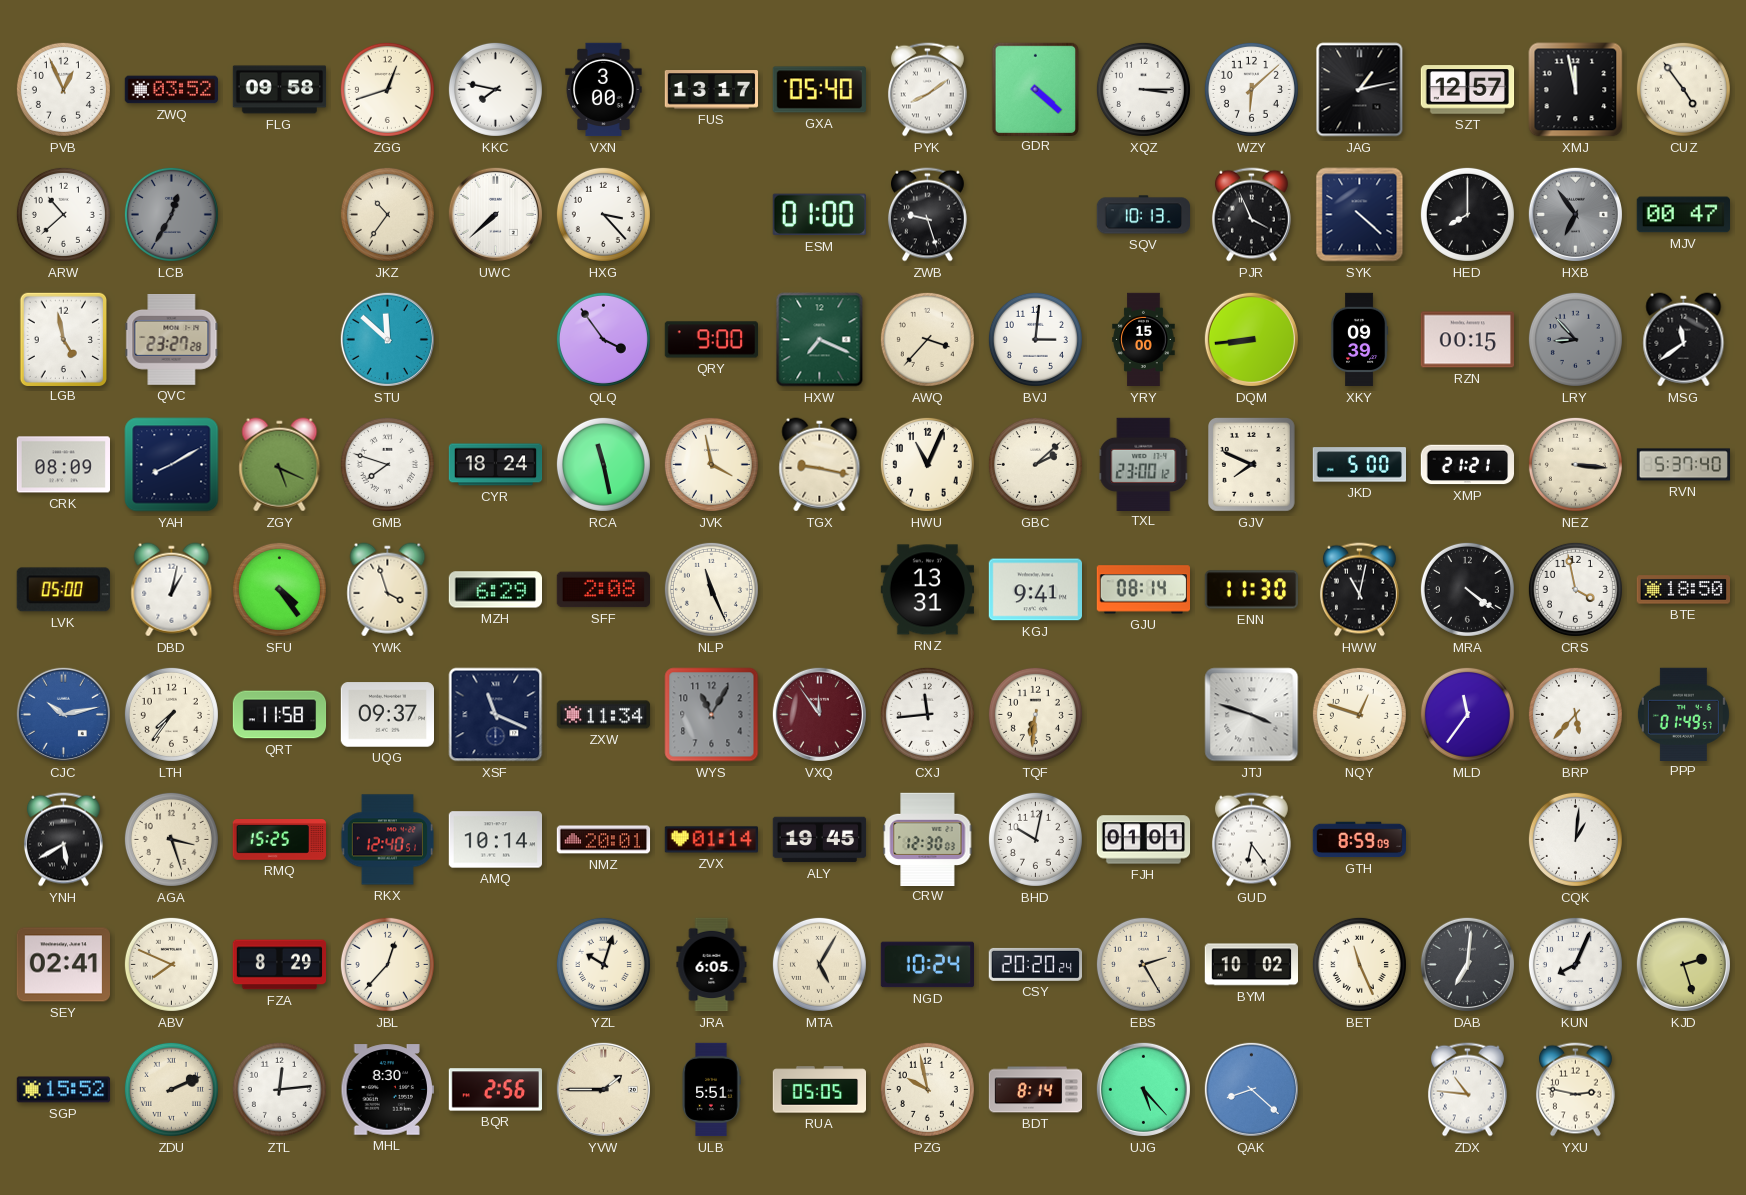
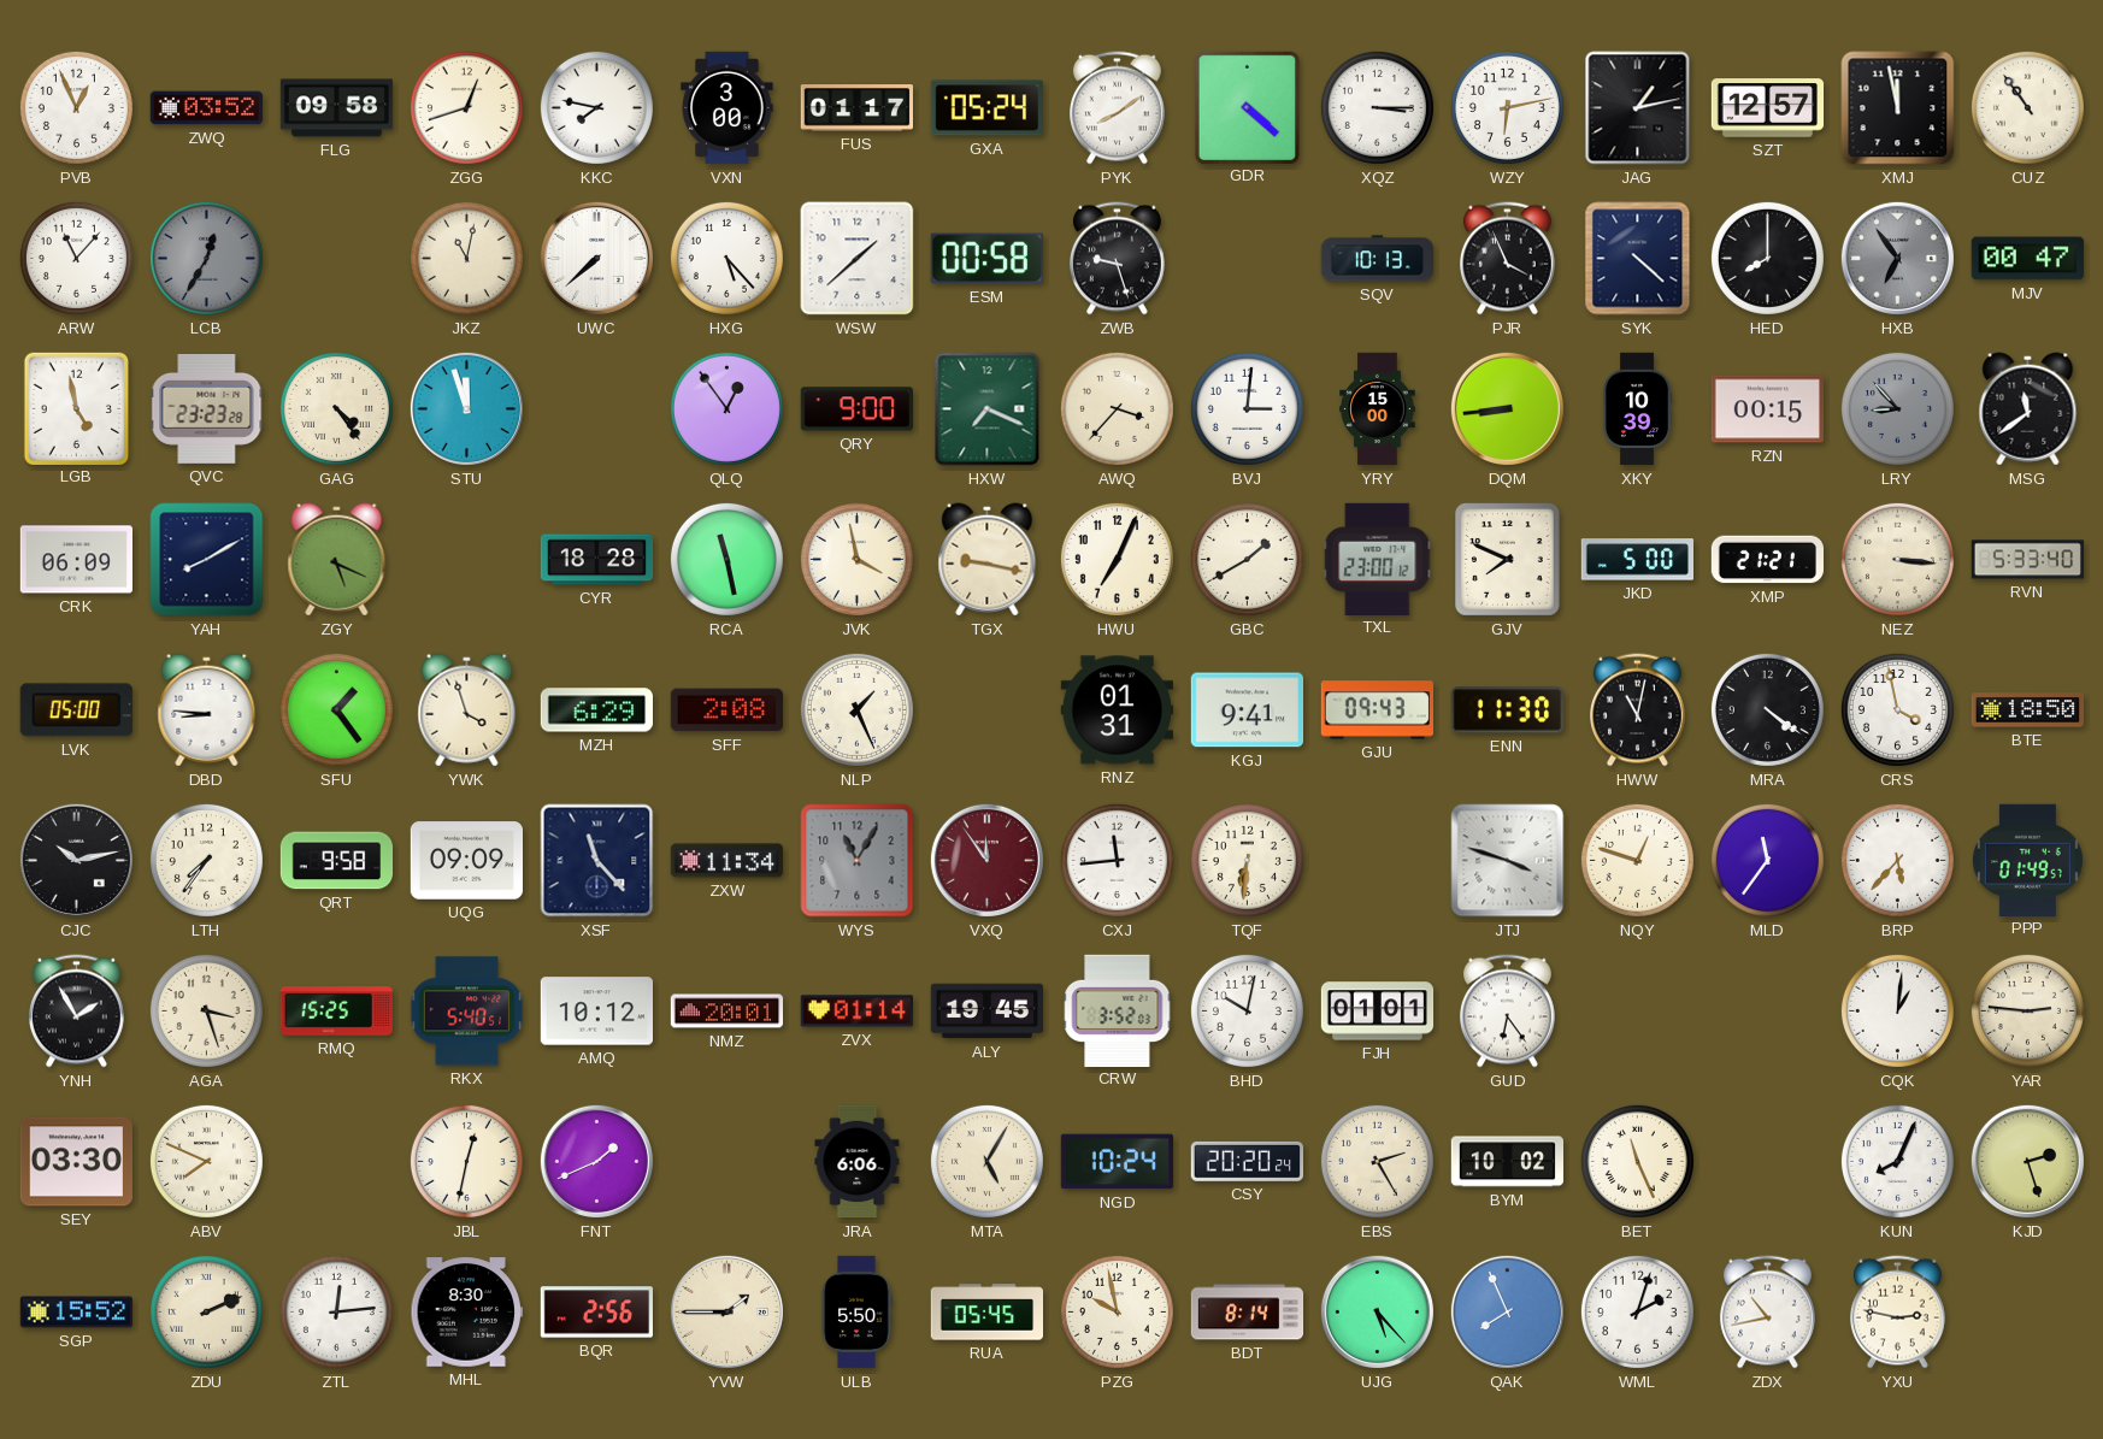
FUS: 13:17 -> 01:17
GXA: 05:40 -> 05:24
WZY: 6:08 -> 6:13
CUZ: 4:54 -> 10:54
ARW: 10:38 -> 11:07
JKZ: 10:36 -> 11:02
HXG: 3:23 -> 5:23
WSW: none -> 1:38
ESM: 01:00 -> 00:58
QVC: 23:27 -> 23:23
GAG: none -> 4:24
STU: 11:52 -> 11:57
QLQ: 3:54 -> 12:54
XKY: 09:39 -> 10:39
CRK: 08:09 -> 06:09
GMB: 7:48 -> none
CYR: 18:24 -> 18:28
HWU: 11:04 -> 7:04
GBC: 2:08 -> 1:40
RVN: 5:37 -> 5:33
DBD: 1:02 -> 8:46
SFU: 4:24 -> 1:24
NLP: 11:26 -> 1:26
RNZ: 13:31 -> 01:31
GJU: 08:14 -> 09:43
CJC dial: blue -> black
QRT: 11:58 -> 9:58
UQG: 09:37 -> 09:09
XSF: 11:19 -> 11:23
YNH: 5:40 -> 1:55
RKX: 12:40 -> 5:40
AMQ: 10:14 -> 10:12
CRW: 12:30 -> 3:52
GTH: 8:59 -> none
YAR: none -> 2:46
SEY: 02:41 -> 03:30
FZA: 8:29 -> none
JBL: 12:37 -> 12:32
FNT: none -> 1:41
YZL: 10:03 -> none
JRA: 6:05 -> 6:06
DAB: 7:01 -> none
ULB: 5:51 -> 5:50
RUA: 05:05 -> 05:45
QAK: 8:22 -> 7:56
WML: none -> 2:03
ZDX: 10:46 -> 10:43
